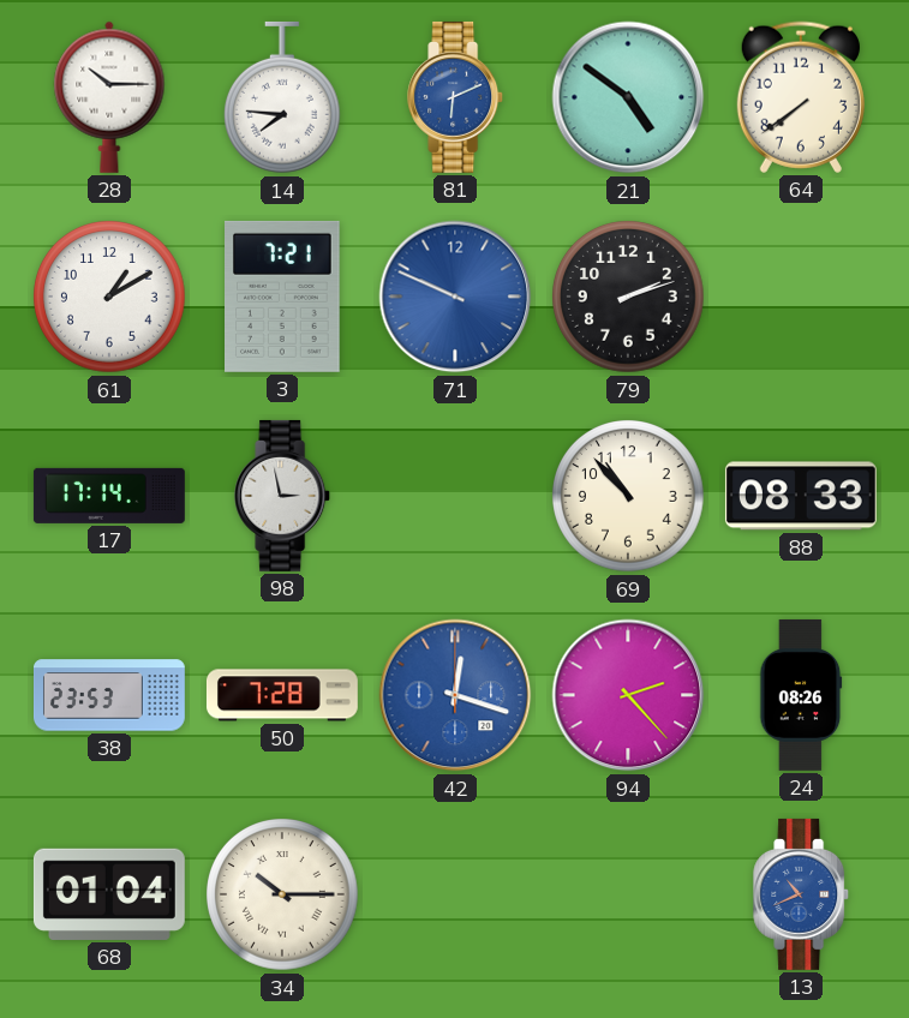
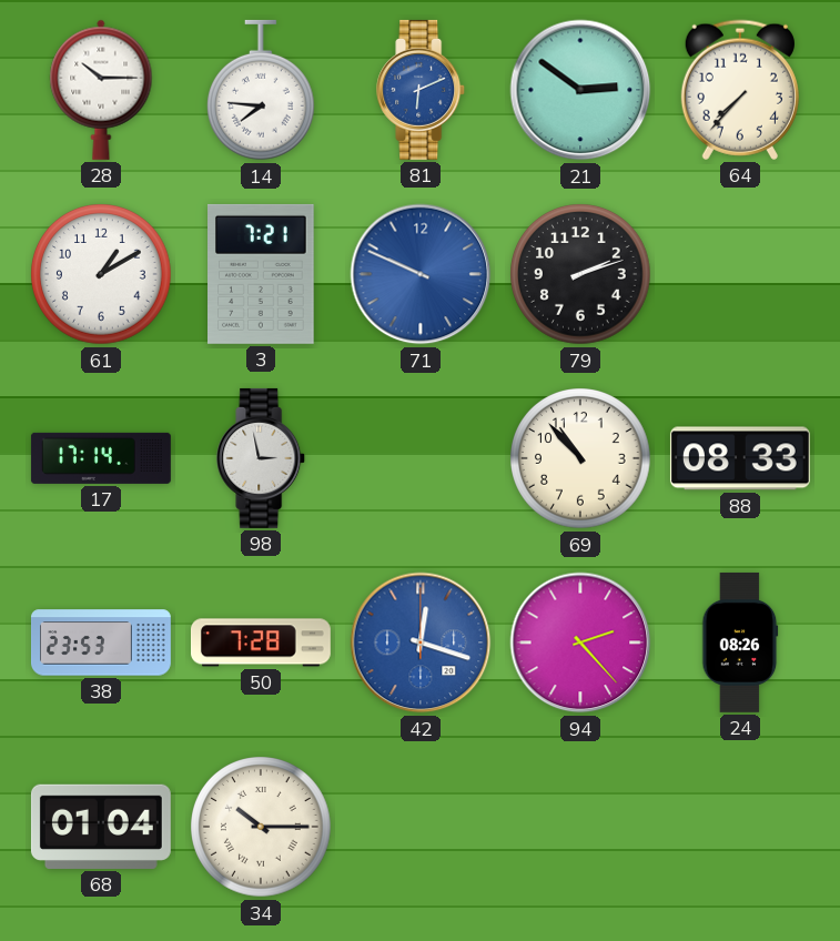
21: 4:51 -> 2:51
64: 7:39 -> 7:37
13: 10:41 -> none
